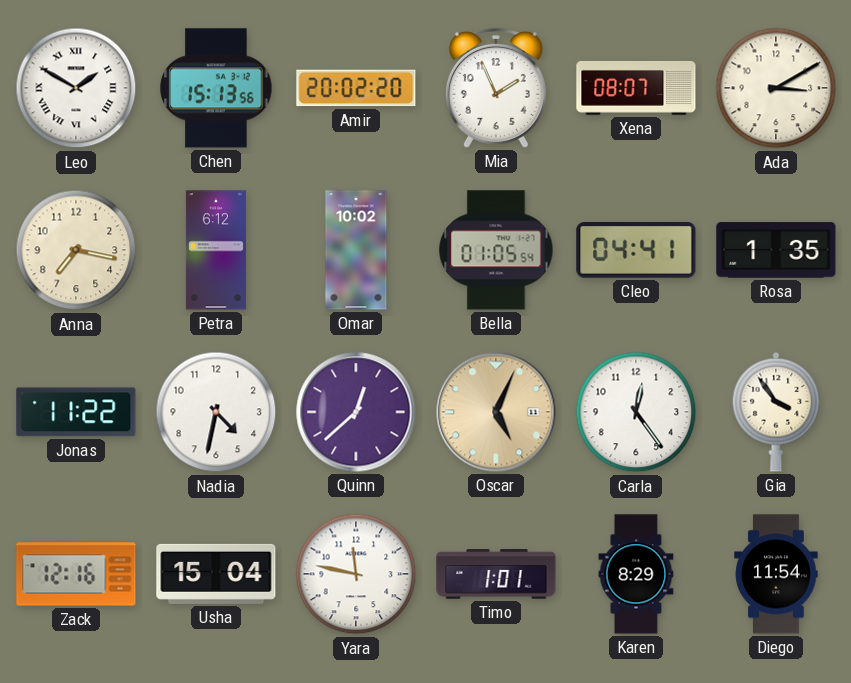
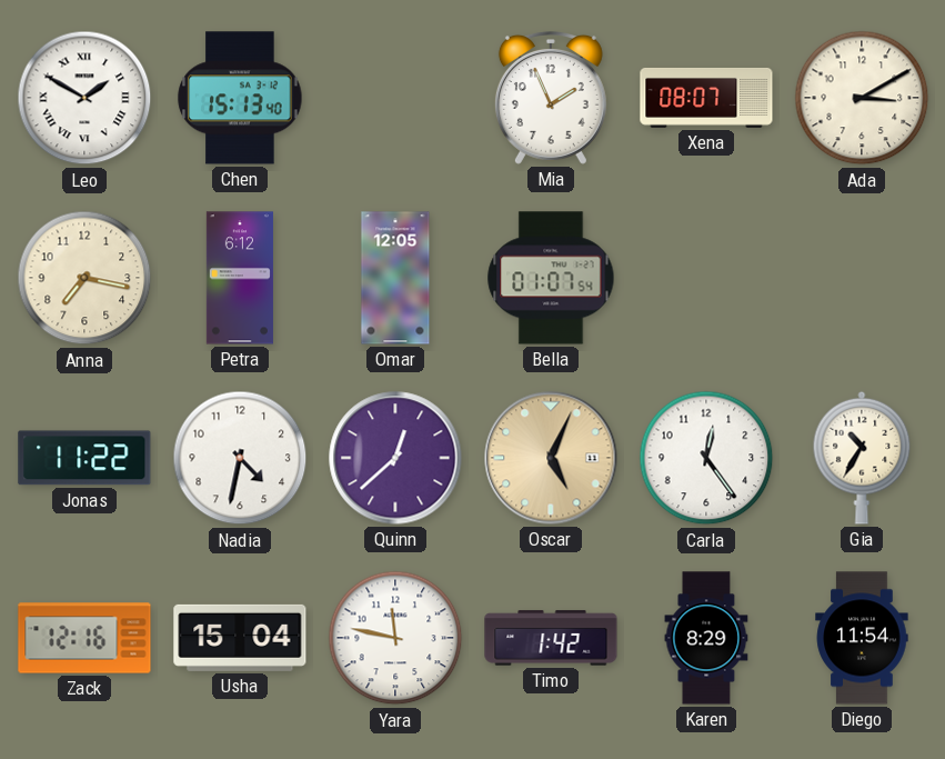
Chen: 15:13:56 -> 15:13:40
Amir: 20:02 -> none
Omar: 10:02 -> 12:05
Bella: 01:05 -> 01:07
Cleo: 04:41 -> none
Rosa: 1:35 -> none
Gia: 3:54 -> 10:35
Timo: 1:01 -> 1:42
